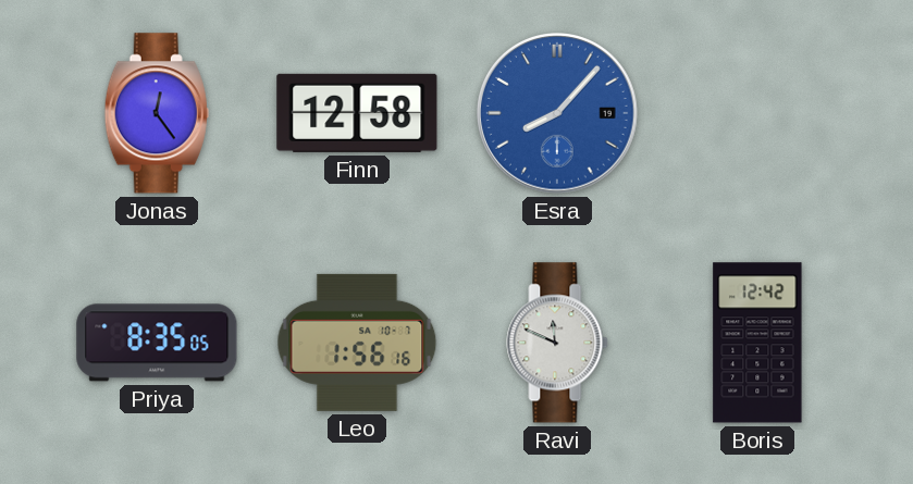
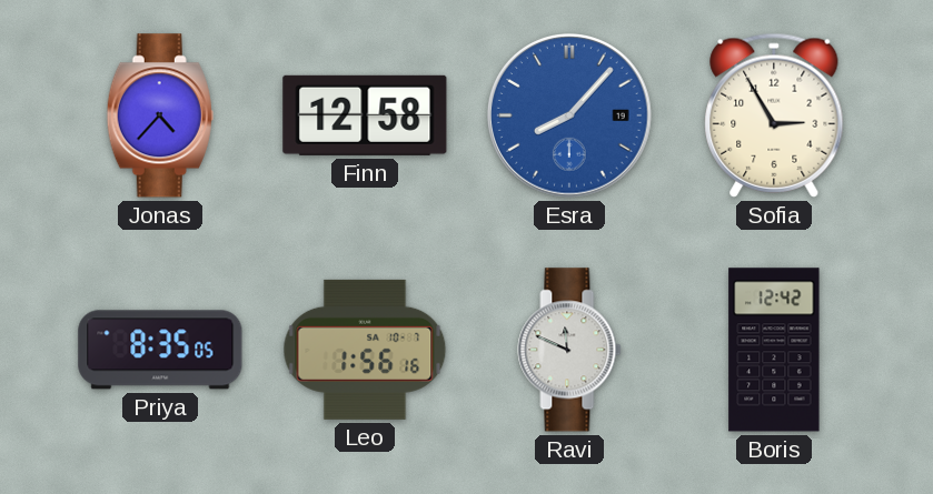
Jonas: 12:24 -> 4:37
Sofia: none -> 2:55
